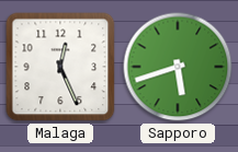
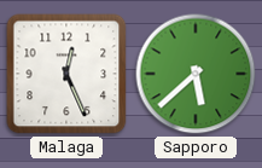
Sapporo: 5:42 -> 5:38
